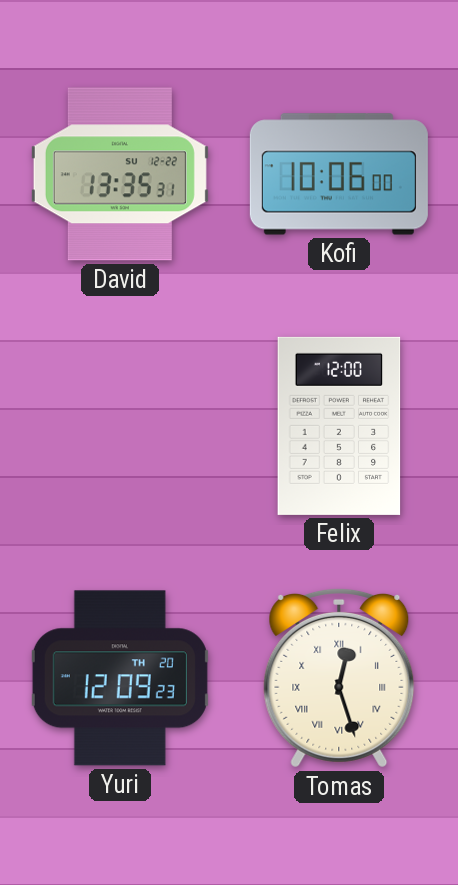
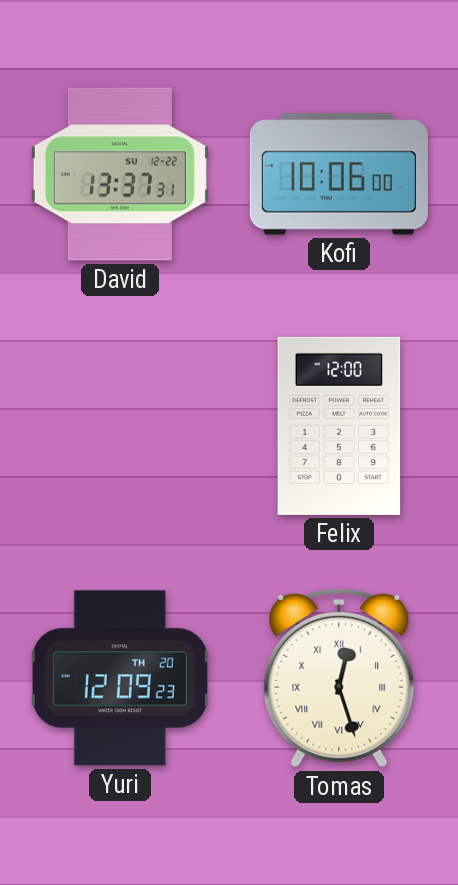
David: 13:35 -> 13:37
